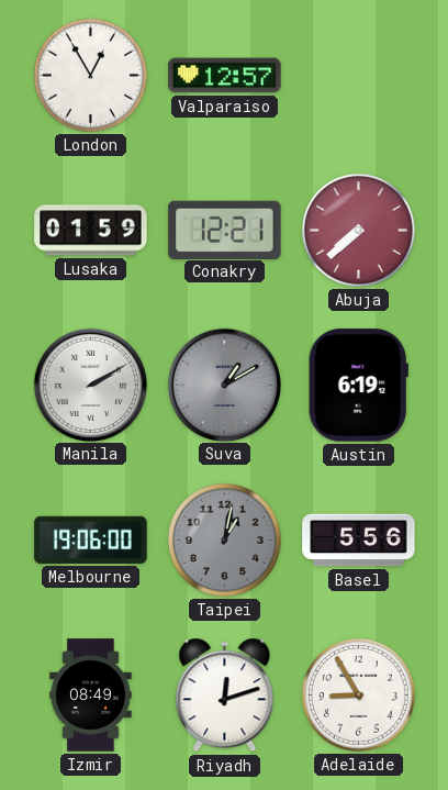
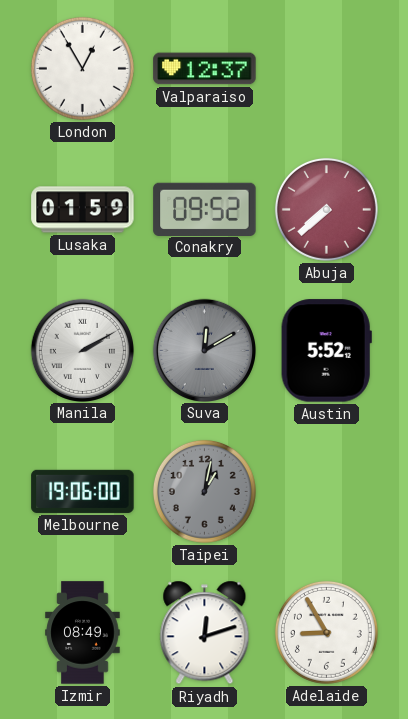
Valparaiso: 12:57 -> 12:37
Conakry: 12:21 -> 09:52
Suva: 1:10 -> 12:10
Austin: 6:19 -> 5:52
Basel: 5:56 -> none
